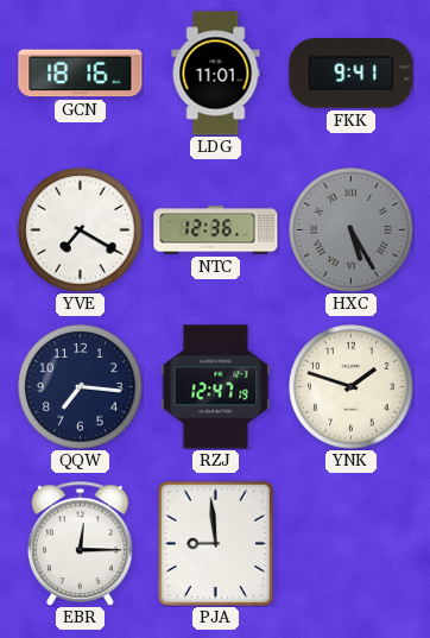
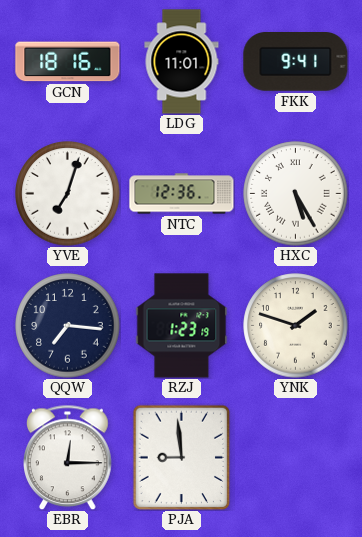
YVE: 7:20 -> 7:03
HXC dial: grey -> white
RZJ: 12:47 -> 1:23
